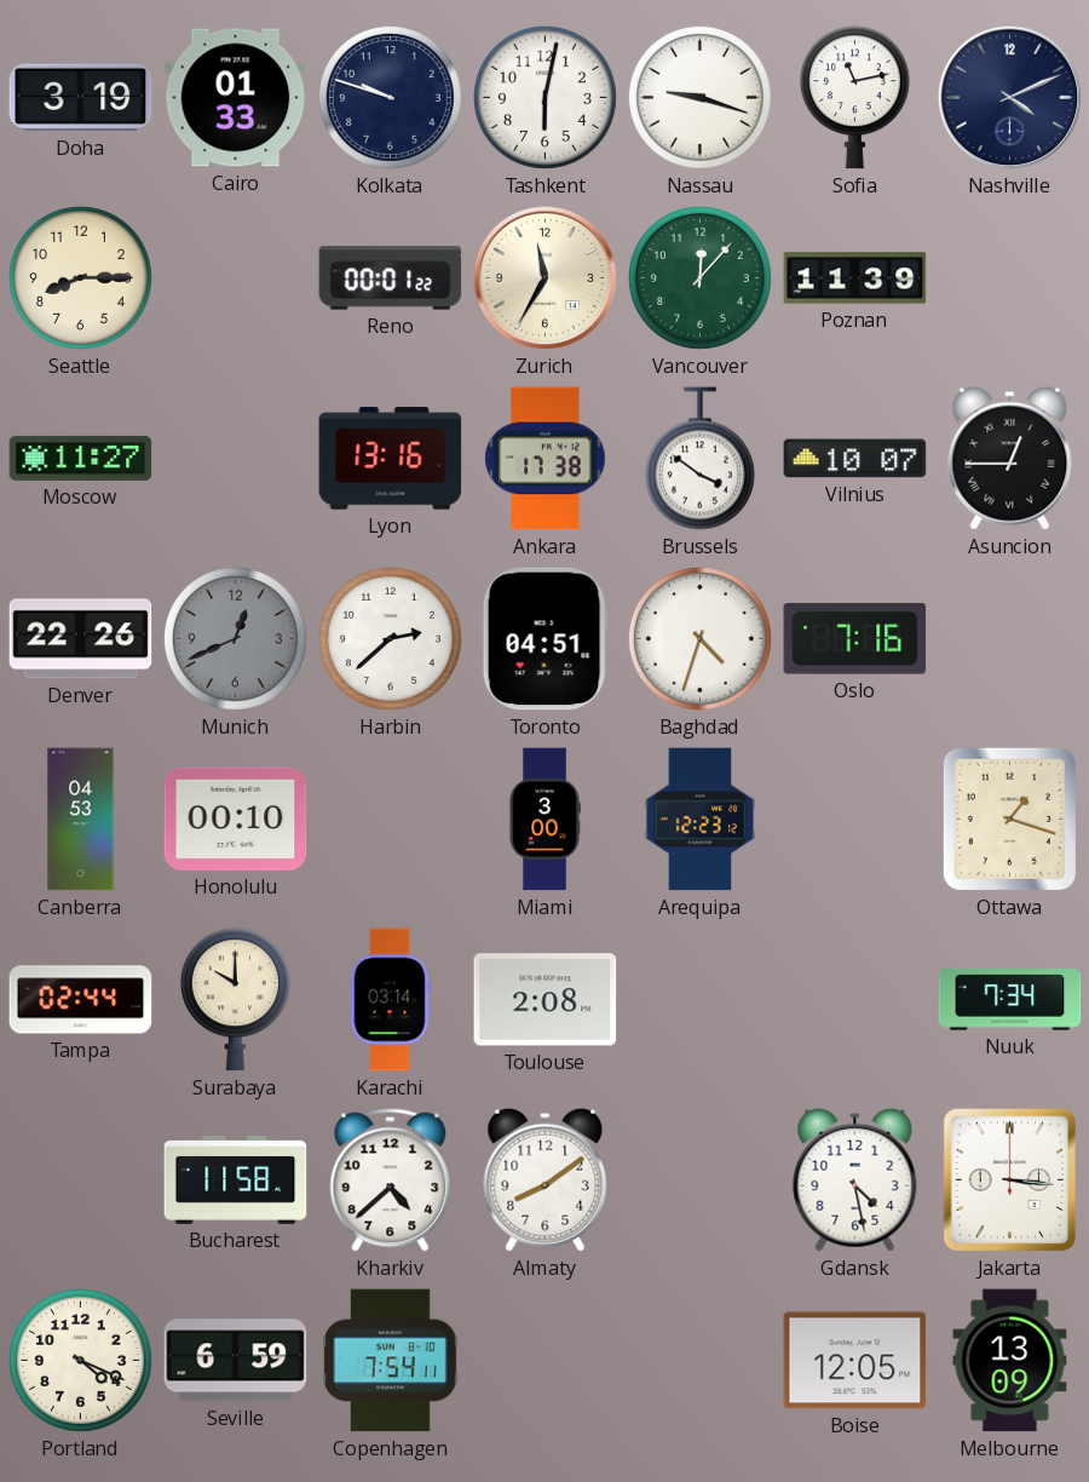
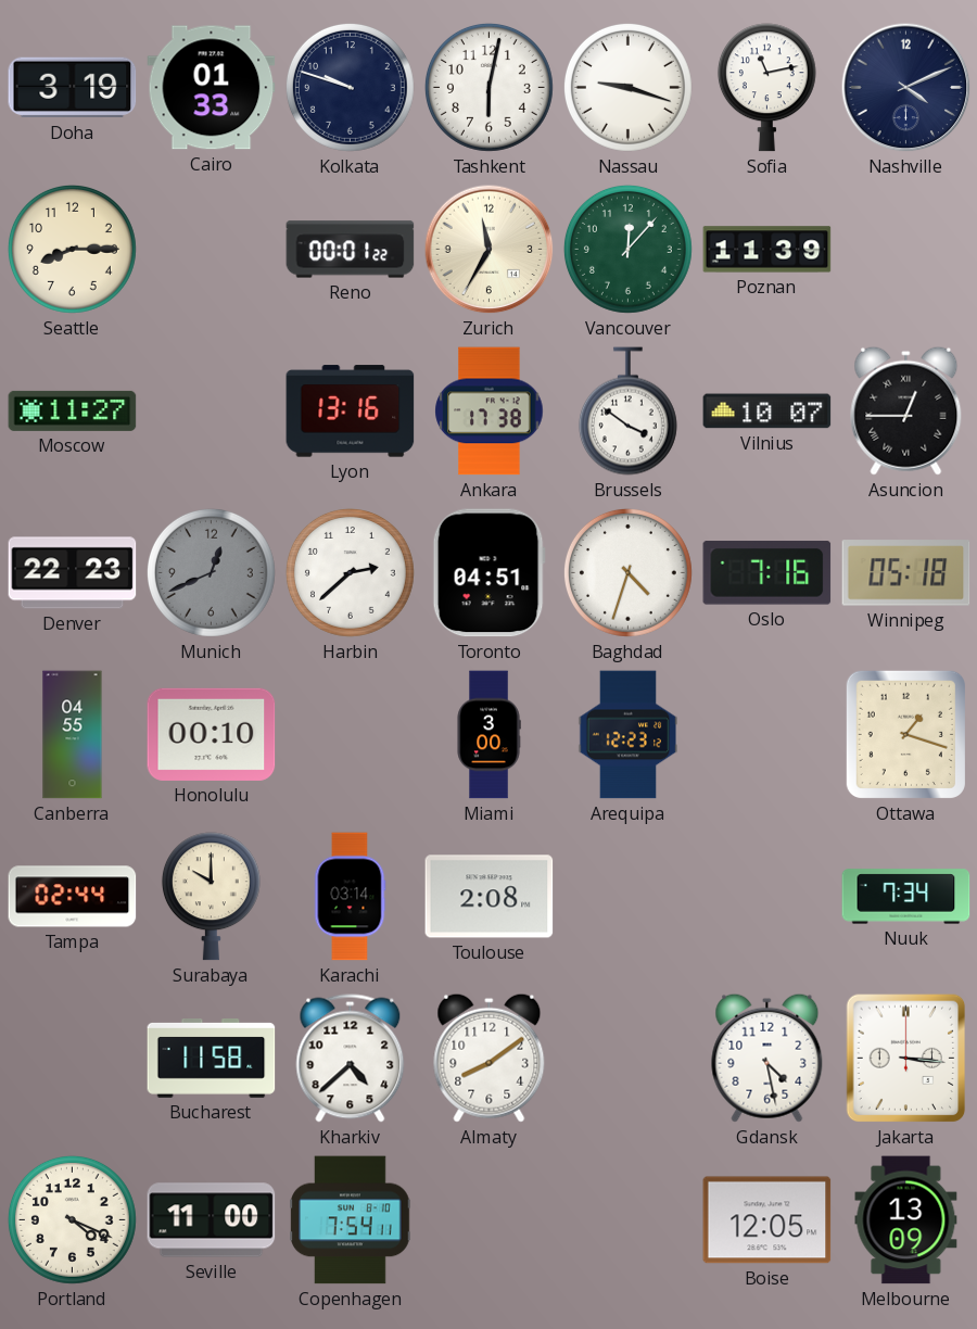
Denver: 22:26 -> 22:23
Winnipeg: none -> 05:18
Canberra: 04:53 -> 04:55
Seville: 6:59 -> 11:00
